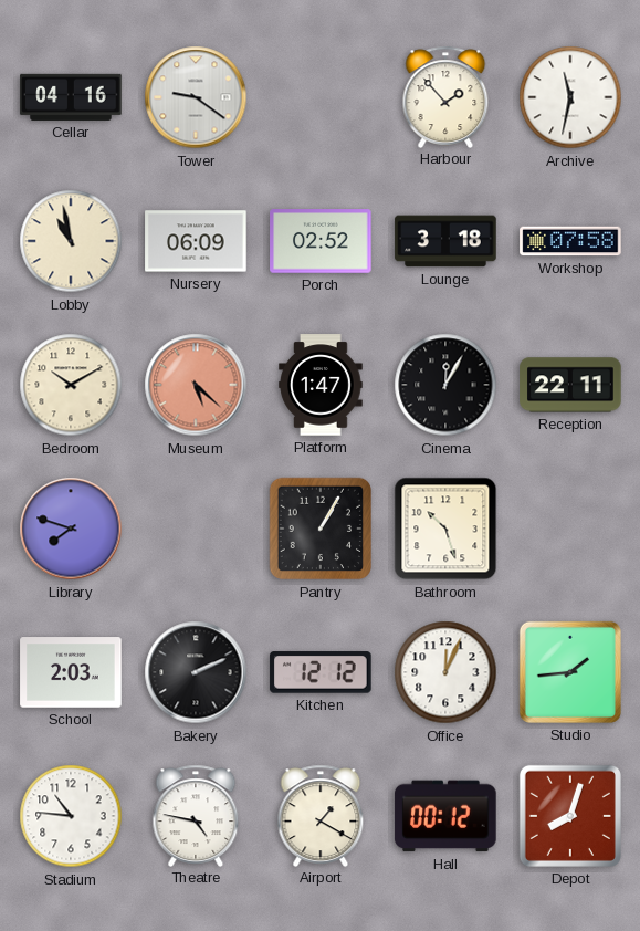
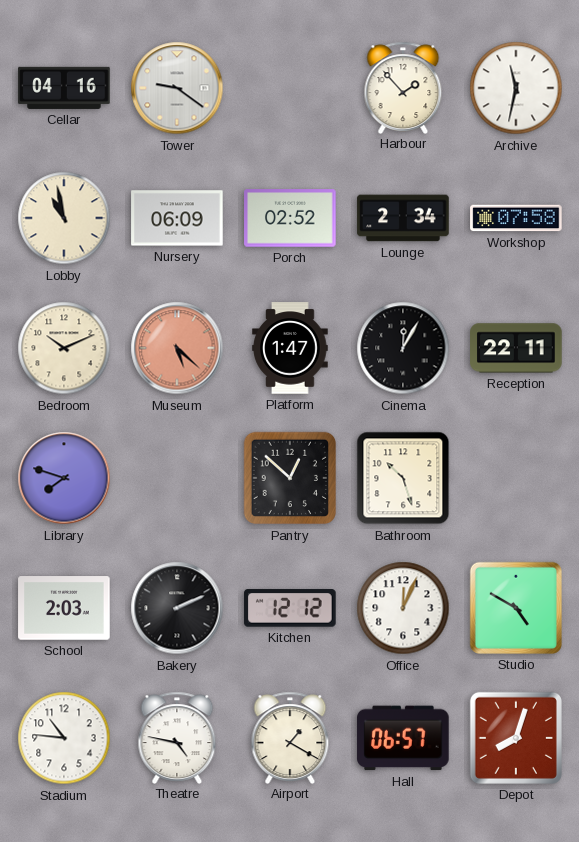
Lounge: 3:18 -> 2:34
Bedroom: 10:10 -> 10:11
Pantry: 1:05 -> 12:52
Studio: 1:44 -> 4:50
Hall: 00:12 -> 06:57
